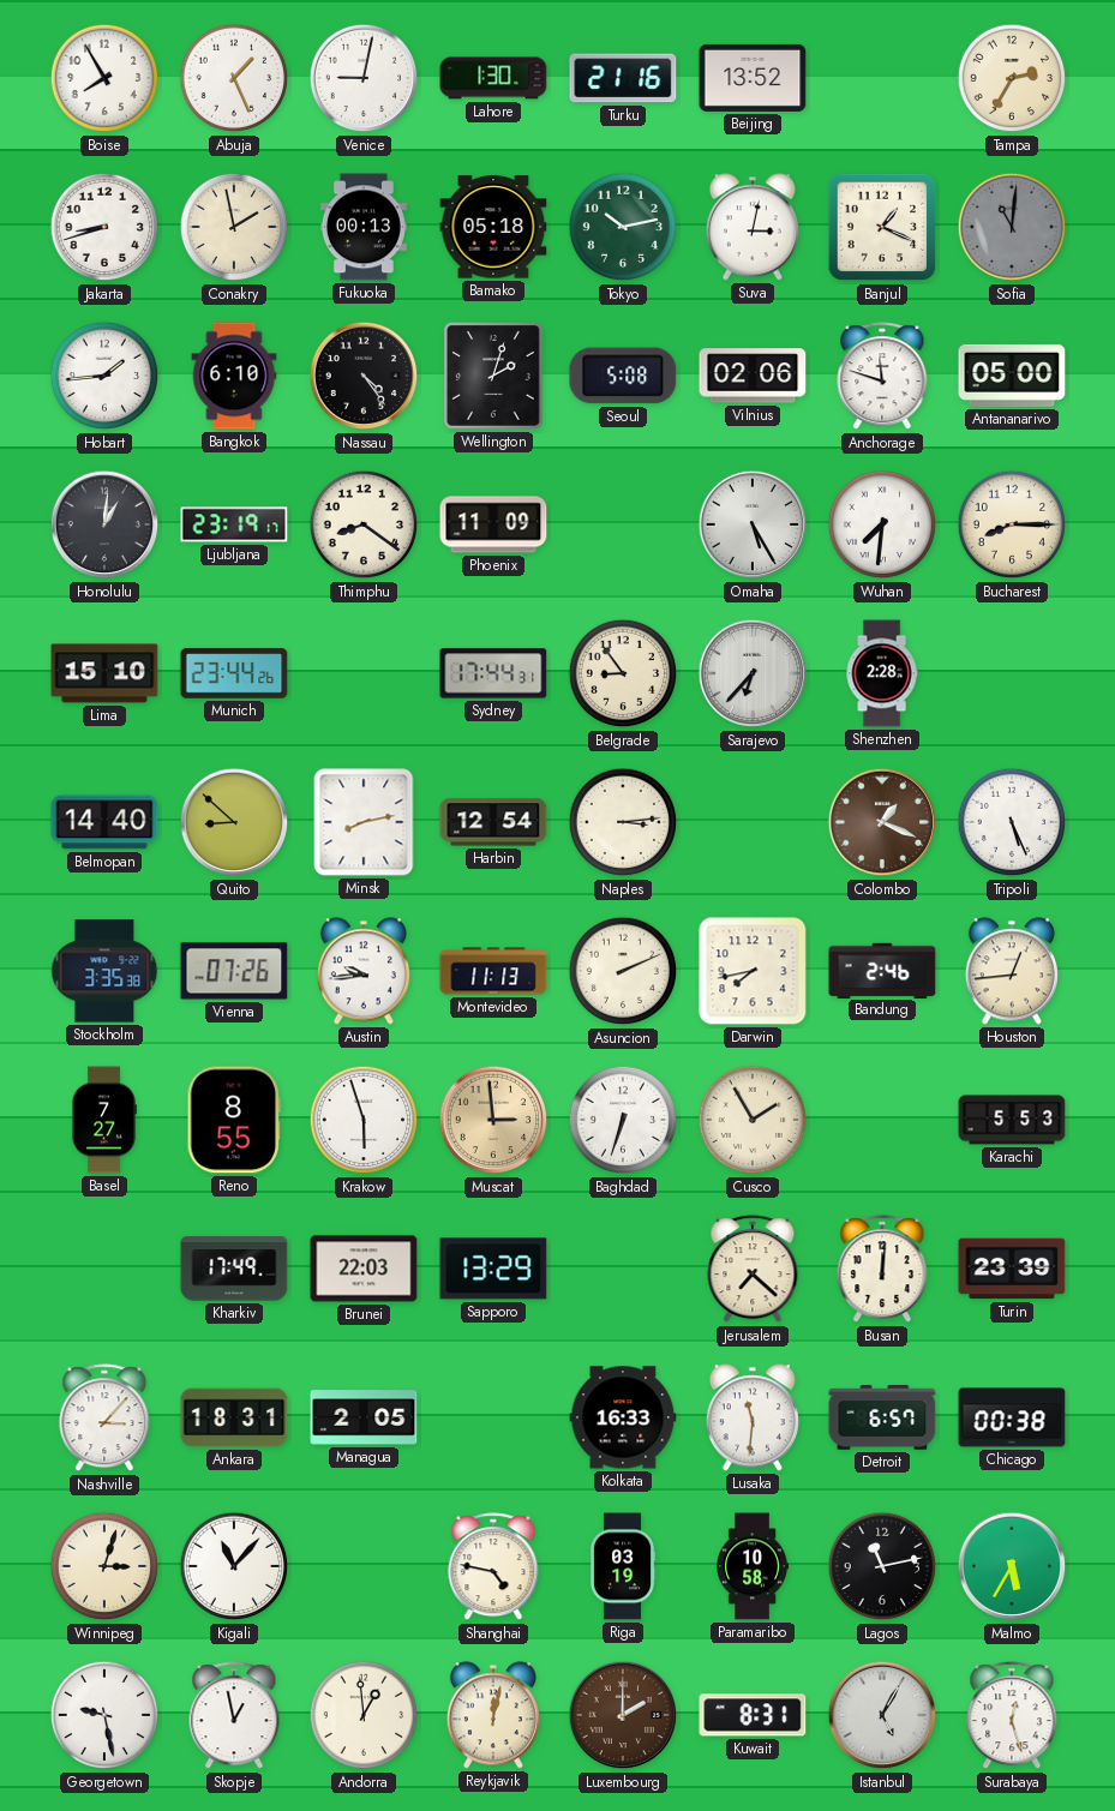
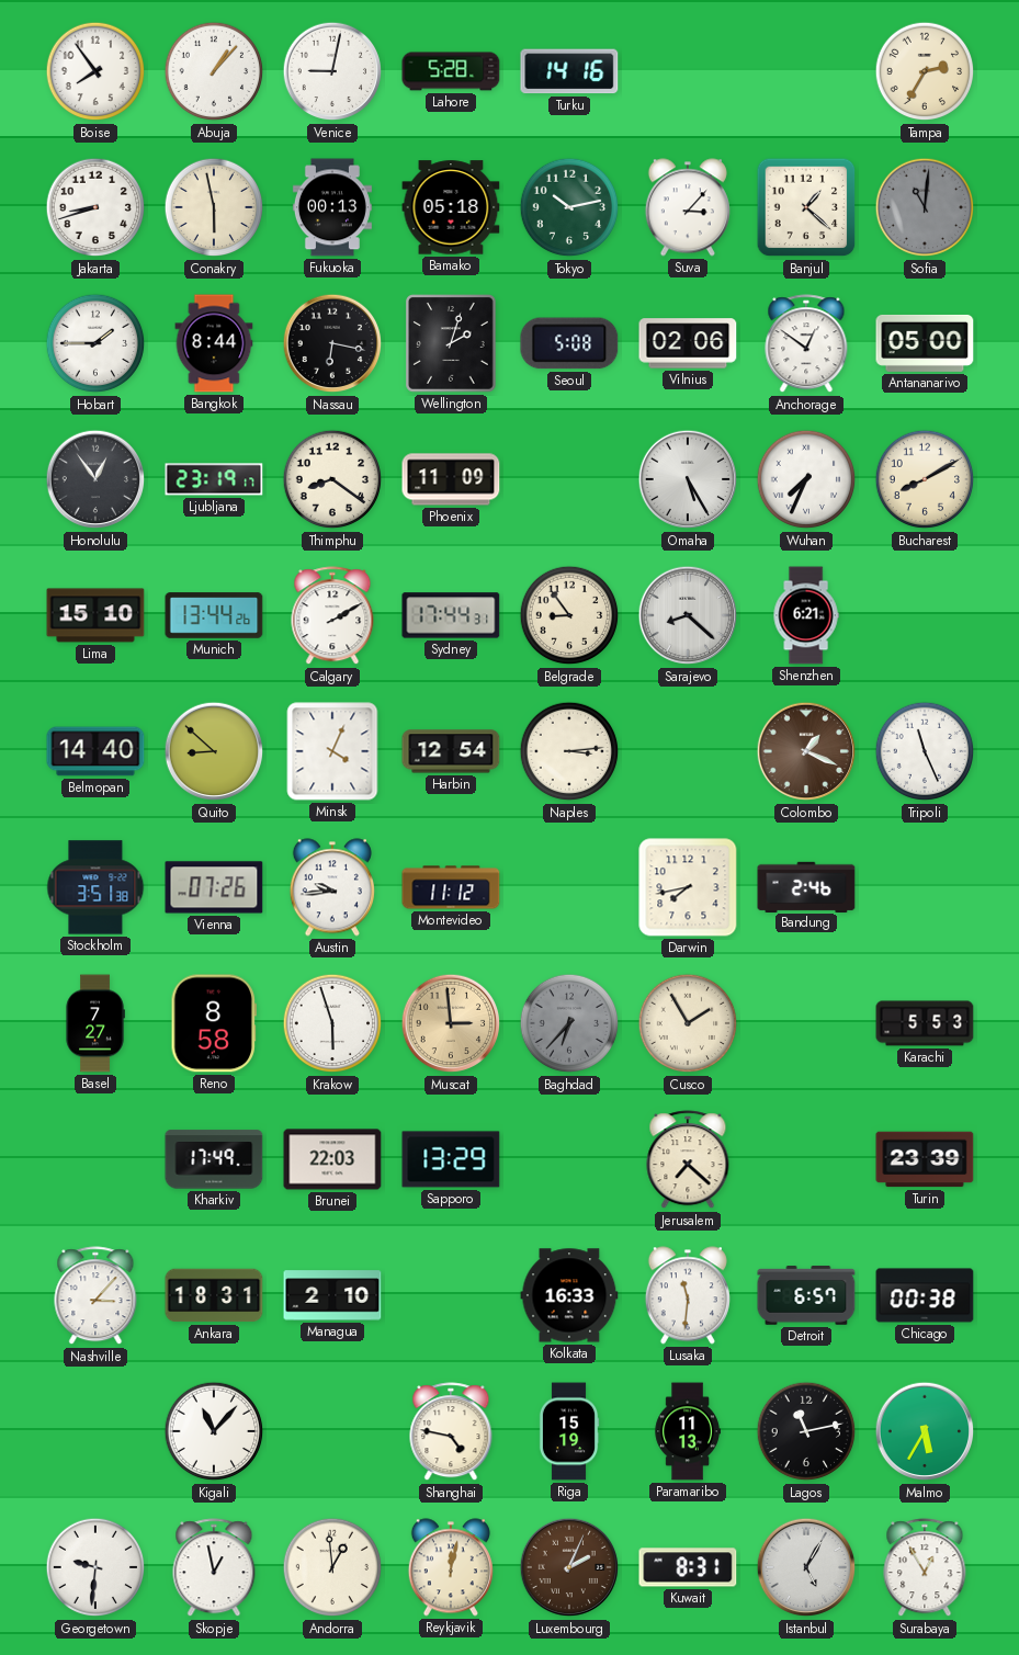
Boise: 7:55 -> 7:54
Abuja: 1:26 -> 1:07
Lahore: 1:30 -> 5:28
Turku: 21:16 -> 14:16
Beijing: 13:52 -> none
Conakry: 1:58 -> 5:58
Suva: 3:02 -> 3:07
Banjul: 1:19 -> 1:22
Hobart: 1:44 -> 1:45
Bangkok: 6:10 -> 8:44
Nassau: 4:24 -> 6:17
Anchorage: 11:48 -> 12:51
Honolulu: 1:01 -> 12:54
Wuhan: 7:31 -> 7:34
Bucharest: 8:15 -> 8:10
Munich: 23:44 -> 13:44
Calgary: none -> 2:10
Sarajevo: 6:37 -> 8:22
Shenzhen: 2:28 -> 6:21
Minsk: 8:13 -> 4:04
Tripoli: 5:26 -> 11:26
Stockholm: 3:35 -> 3:51
Montevideo: 11:13 -> 11:12
Asuncion: 2:11 -> none
Houston: 12:44 -> none
Reno: 8:55 -> 8:58
Baghdad: 6:33 -> 6:37
Baghdad dial: white -> grey
Busan: 12:01 -> none
Managua: 2:05 -> 2:10
Winnipeg: 3:03 -> none
Riga: 03:19 -> 15:19
Paramaribo: 10:58 -> 11:13
Georgetown: 9:28 -> 9:31
Luxembourg: 2:00 -> 2:04
Surabaya: 12:27 -> 12:55
